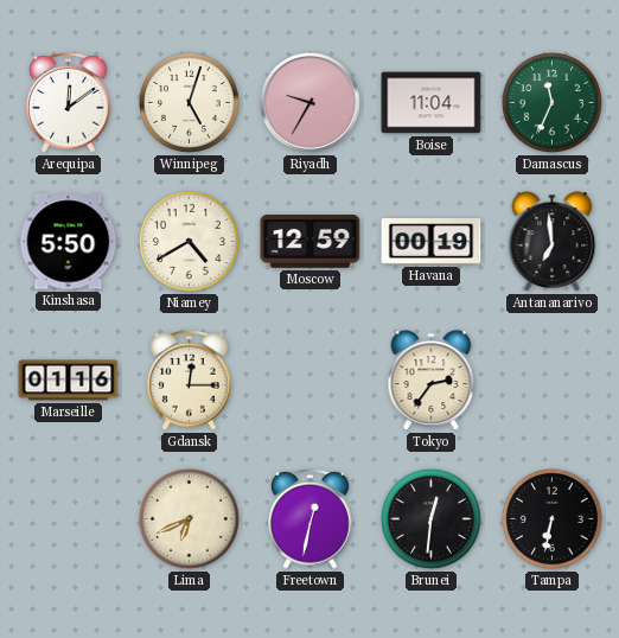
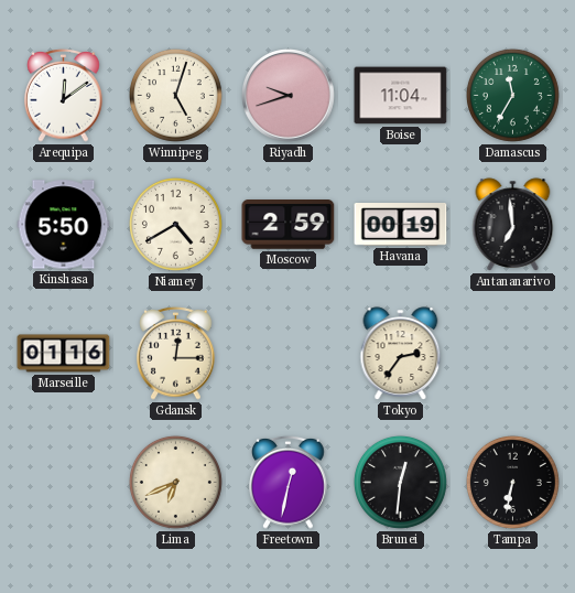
Riyadh: 9:35 -> 9:42
Damascus: 11:34 -> 11:35
Moscow: 12:59 -> 2:59
